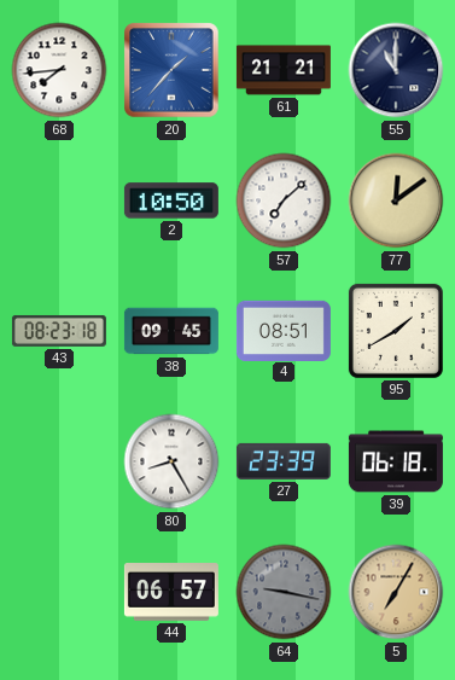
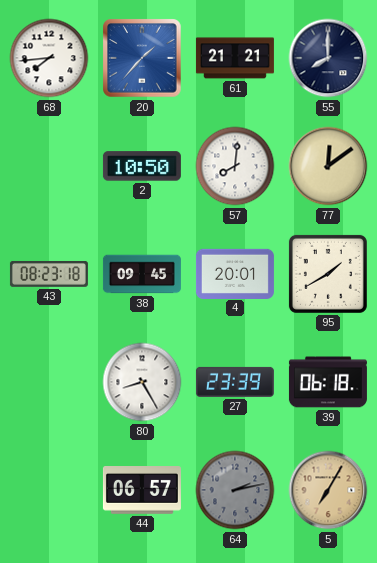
55: 11:00 -> 8:00
57: 7:08 -> 8:01
4: 08:51 -> 20:01
64: 9:17 -> 2:13
